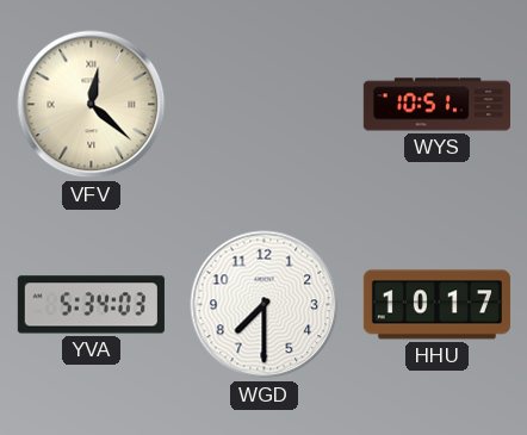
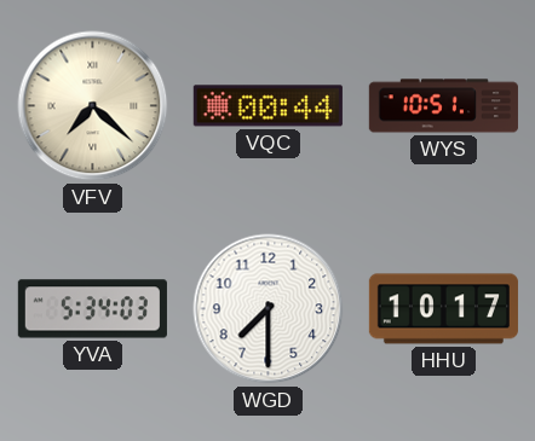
VFV: 12:22 -> 7:22
VQC: none -> 00:44
